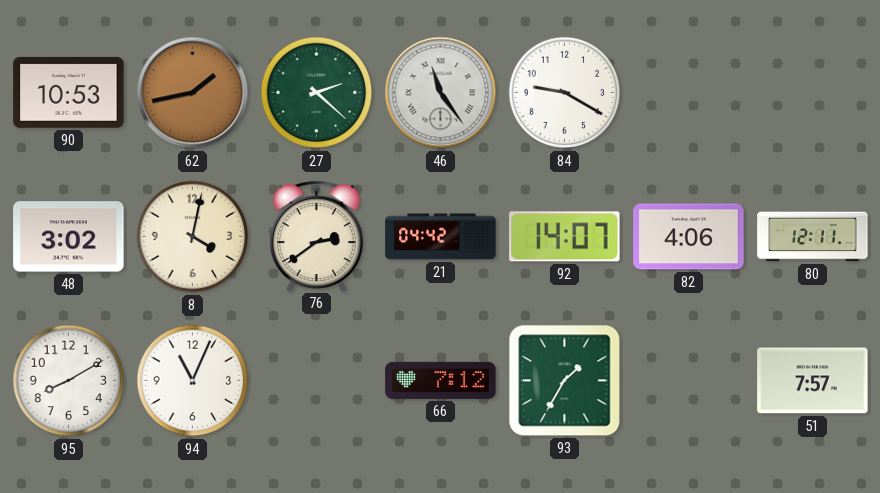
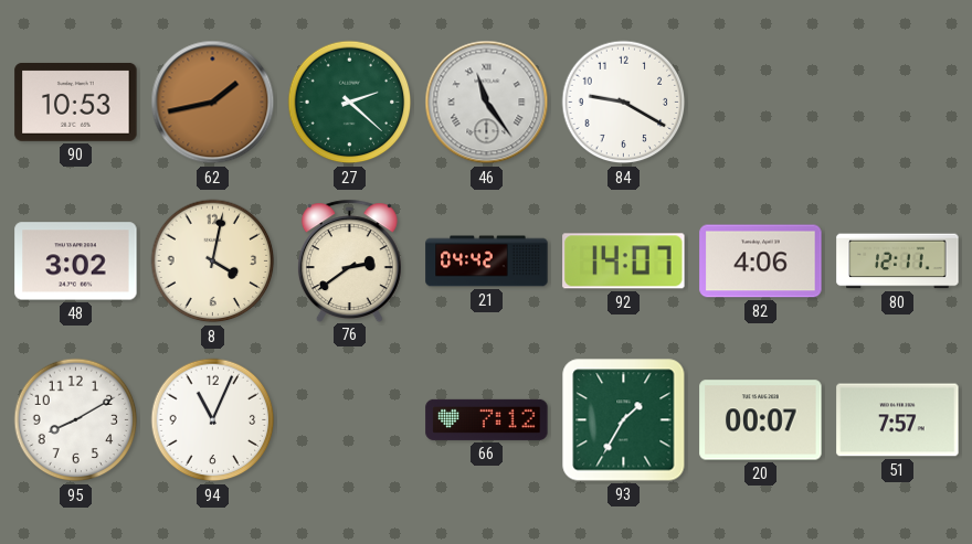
20: none -> 00:07
